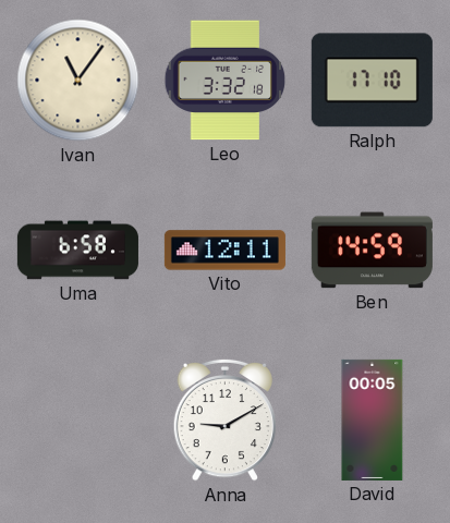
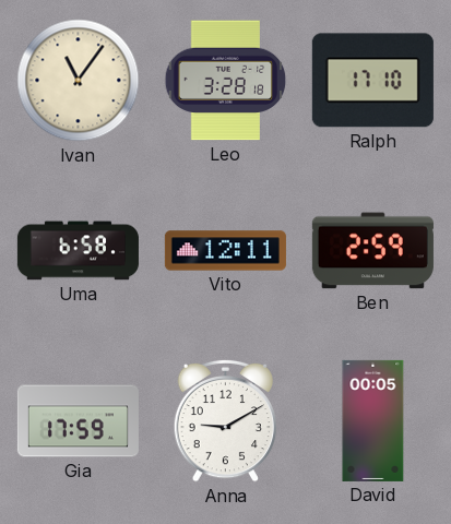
Leo: 3:32 -> 3:28
Ben: 14:59 -> 2:59
Gia: none -> 17:59
